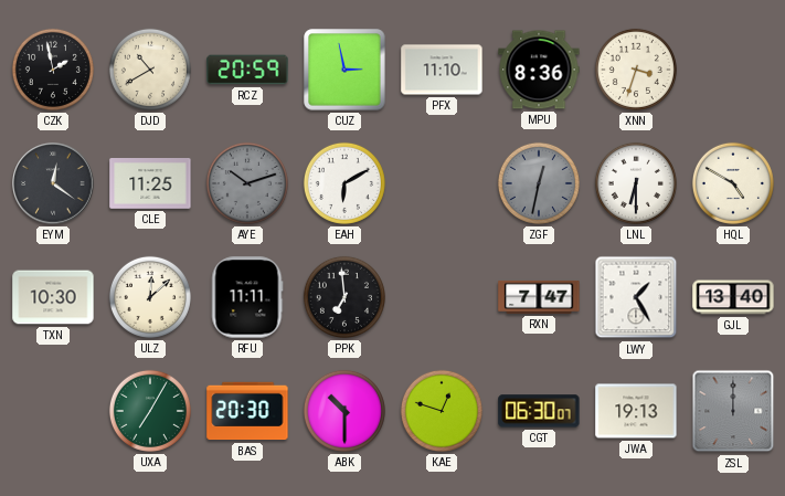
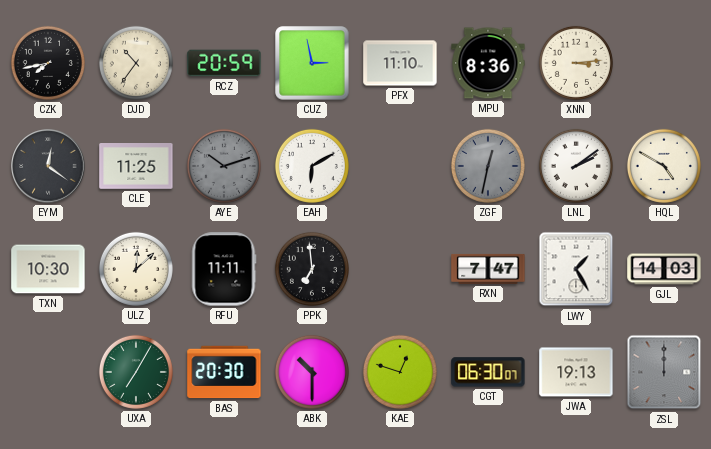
CZK: 1:58 -> 7:43
DJD: 10:40 -> 10:36
XNN: 3:33 -> 3:14
LNL: 6:30 -> 2:09
GJL: 13:40 -> 14:03
